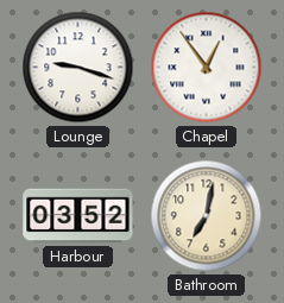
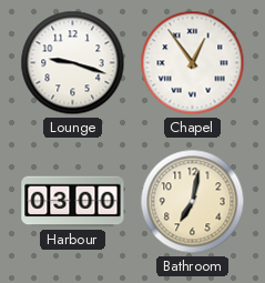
Harbour: 03:52 -> 03:00
